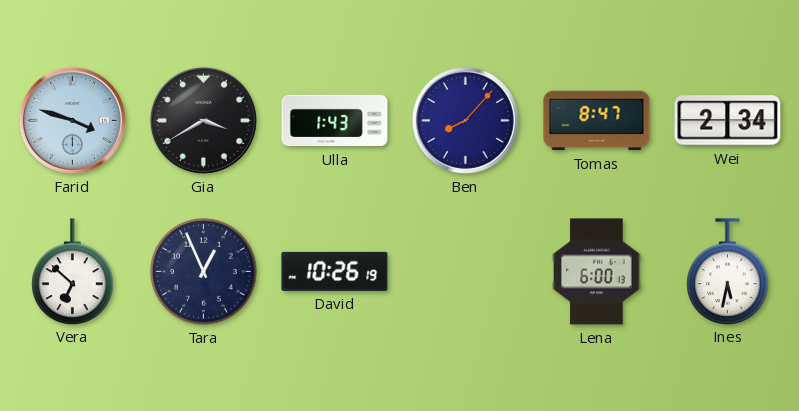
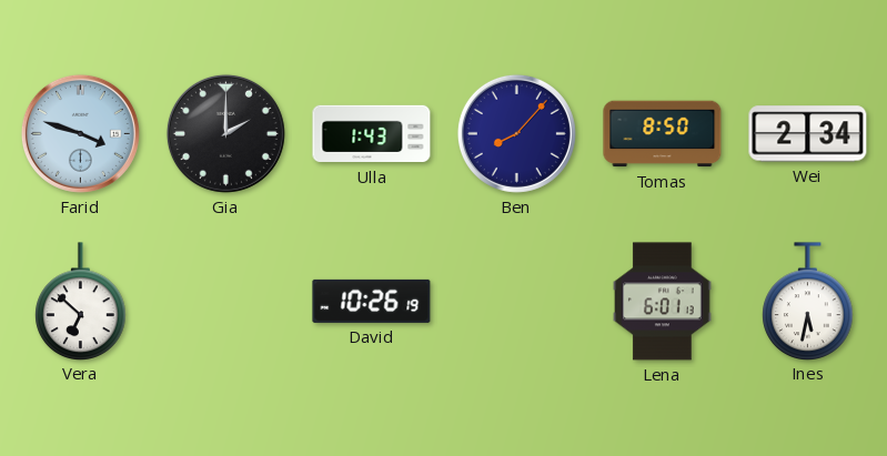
Gia: 3:40 -> 2:00
Tomas: 8:47 -> 8:50
Tara: 12:56 -> none
Lena: 6:00 -> 6:01
